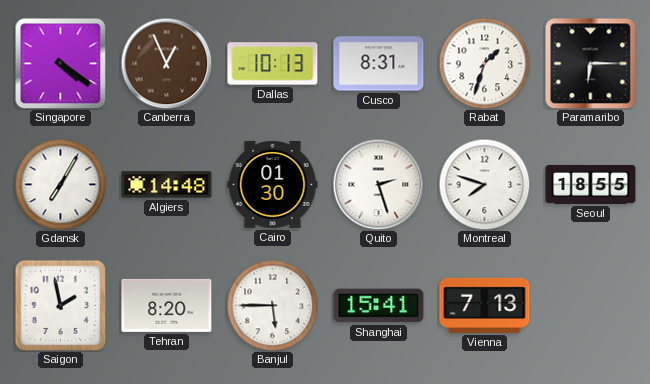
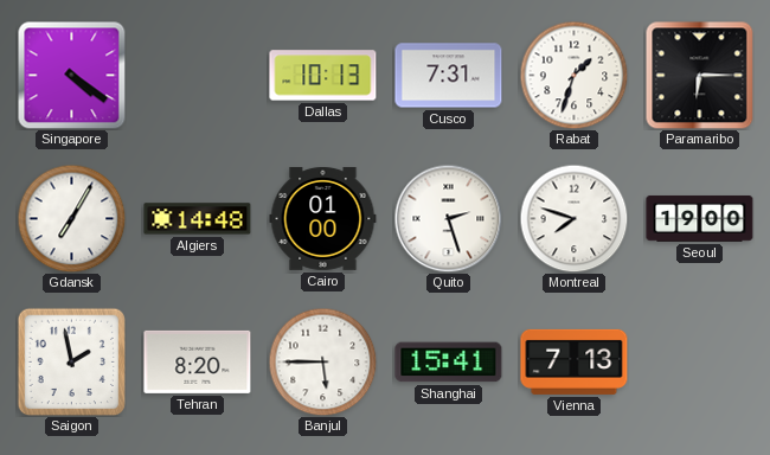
Canberra: 12:56 -> none
Cusco: 8:31 -> 7:31
Cairo: 01:30 -> 01:00
Seoul: 18:55 -> 19:00
